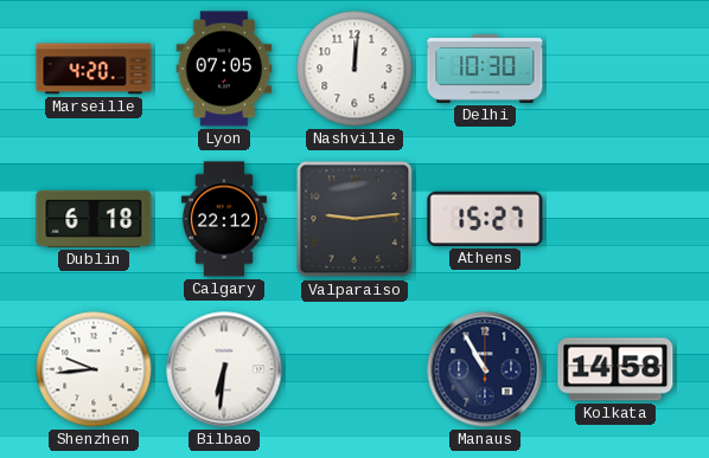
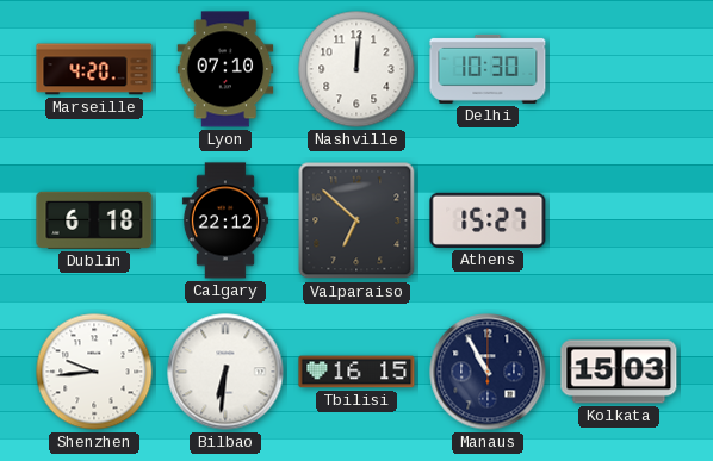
Lyon: 07:05 -> 07:10
Valparaiso: 9:14 -> 6:52
Tbilisi: none -> 16:15
Kolkata: 14:58 -> 15:03
